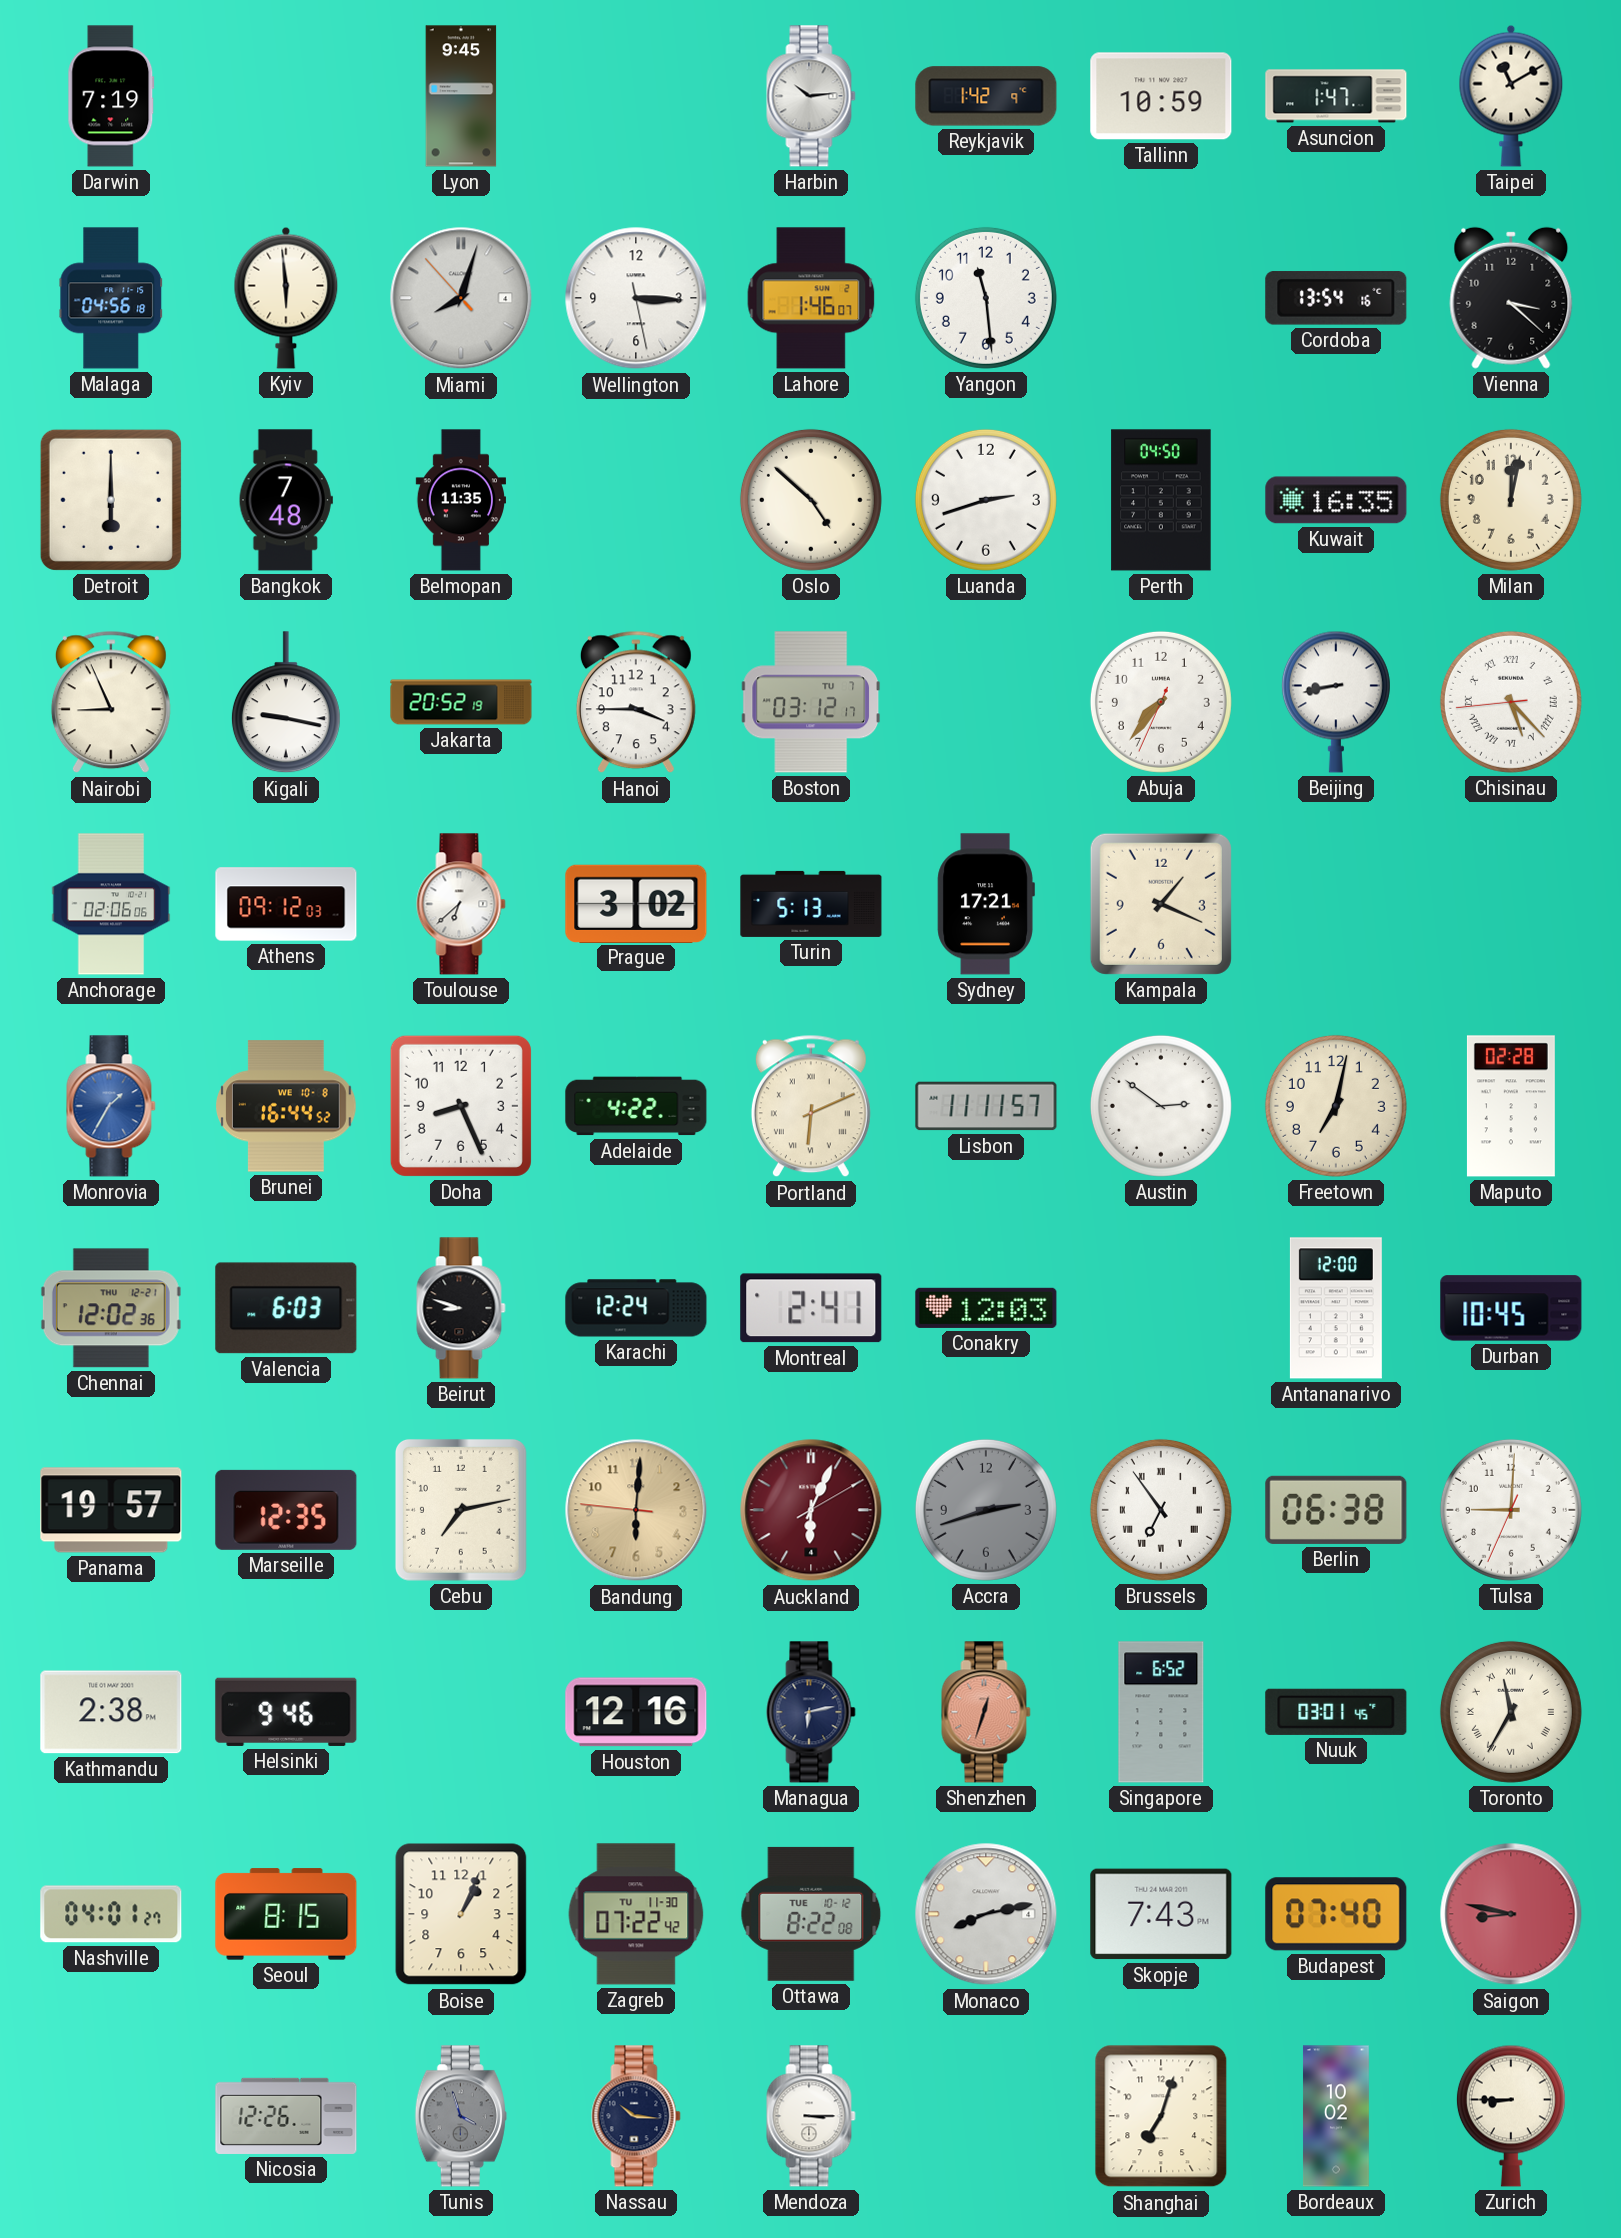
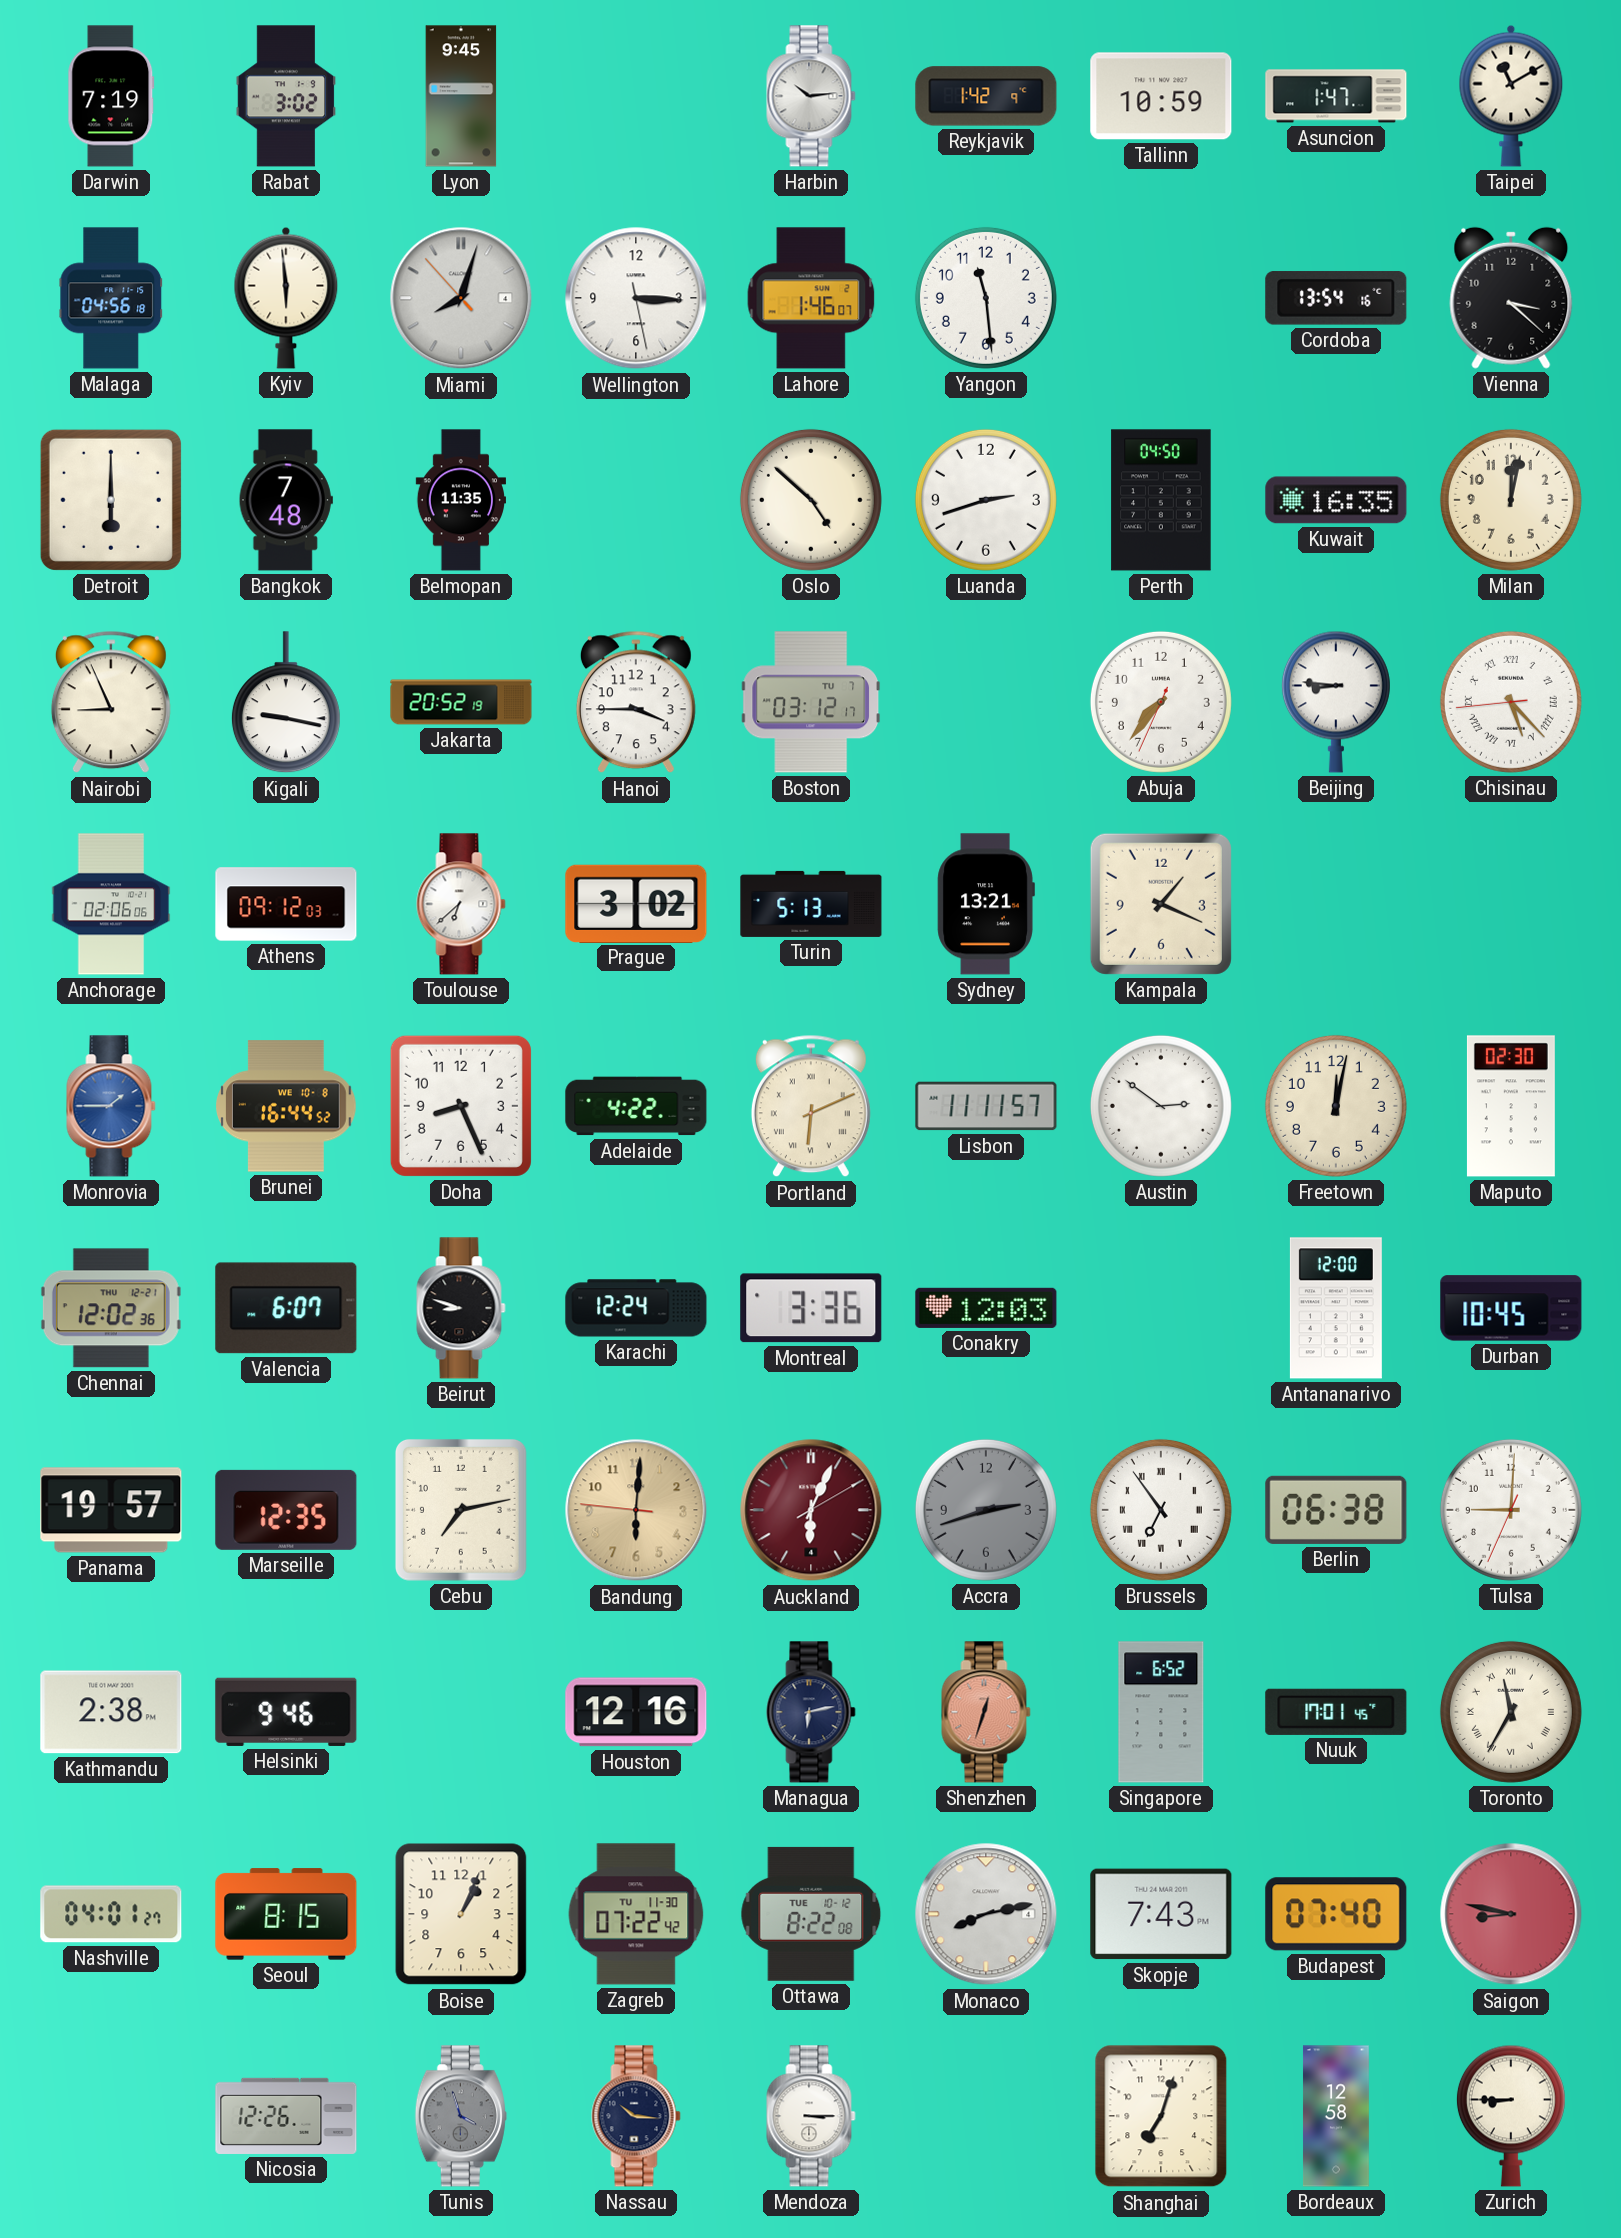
Rabat: none -> 3:02
Beijing: 8:43 -> 8:46
Sydney: 17:21 -> 13:21
Monrovia: 1:35 -> 1:45
Freetown: 7:02 -> 12:02
Maputo: 02:28 -> 02:30
Valencia: 6:03 -> 6:07
Montreal: 2:41 -> 3:36
Nuuk: 03:01 -> 17:01
Bordeaux: 10:02 -> 12:58
